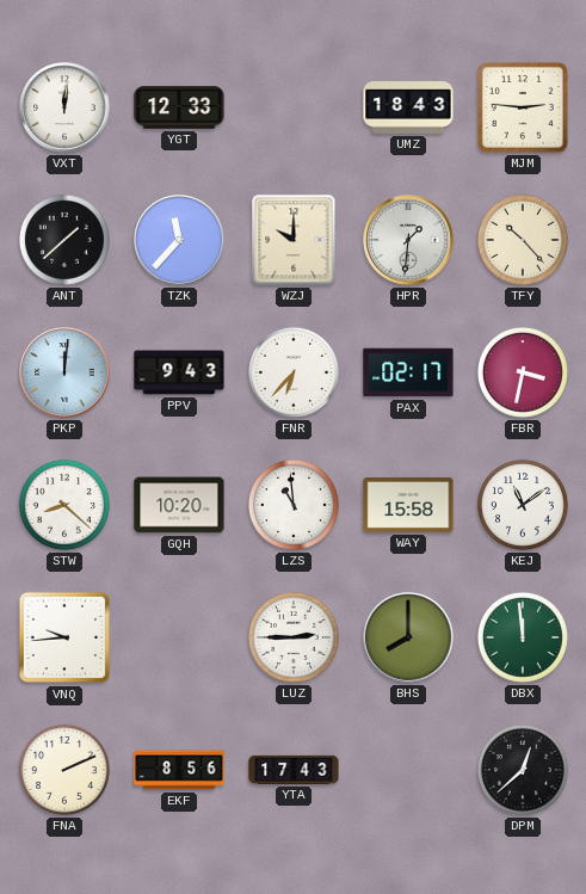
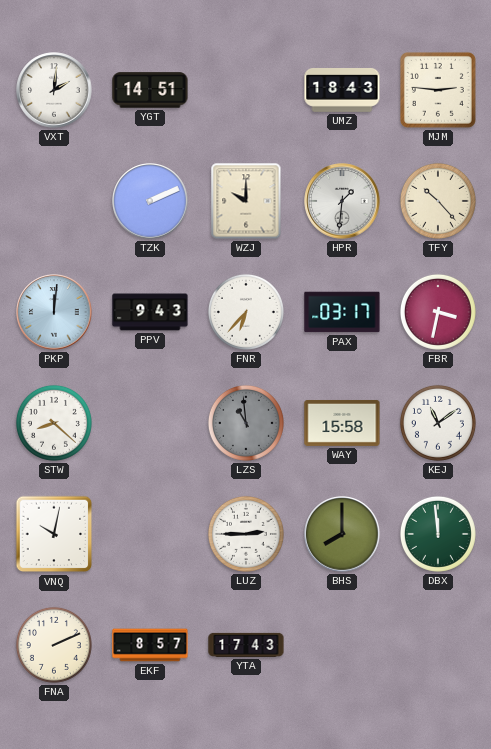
VXT: 12:01 -> 2:01
YGT: 12:33 -> 14:51
ANT: 1:38 -> none
TZK: 11:37 -> 2:11
PAX: 02:17 -> 03:17
GQH: 10:20 -> none
LZS dial: white -> grey
VNQ: 9:44 -> 10:02
EKF: 8:56 -> 8:57
DPM: 12:38 -> none
